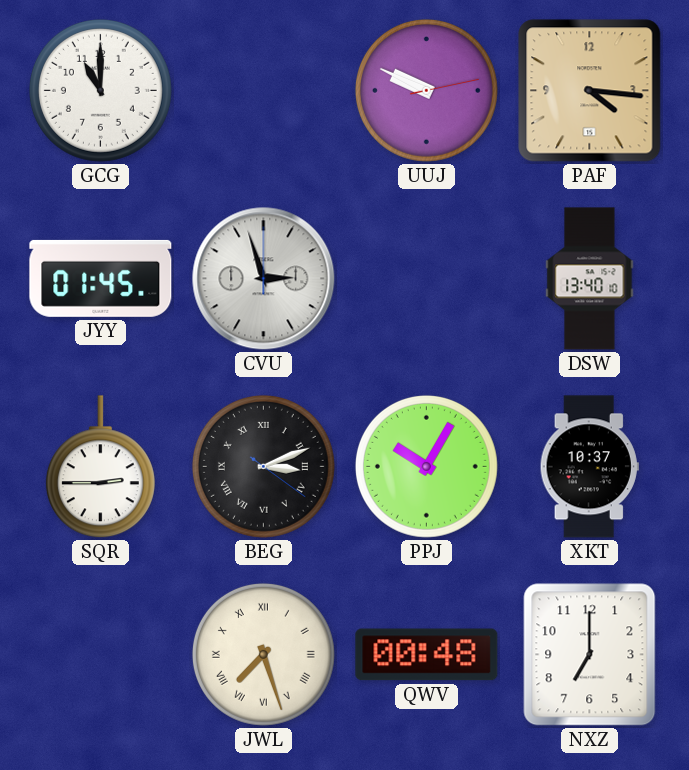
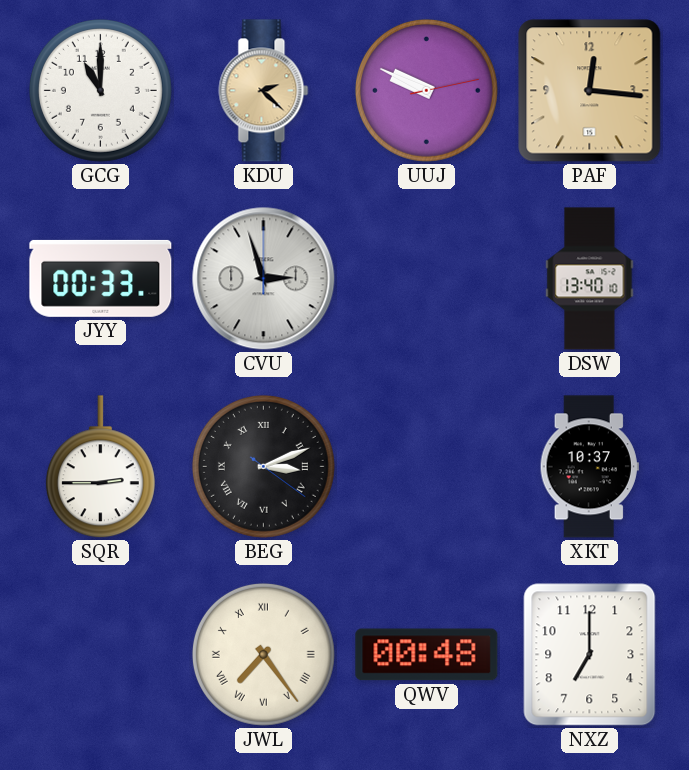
KDU: none -> 2:22
PAF: 4:16 -> 12:16
JYY: 01:45 -> 00:33
PPJ: 10:05 -> none
JWL: 7:27 -> 7:24
